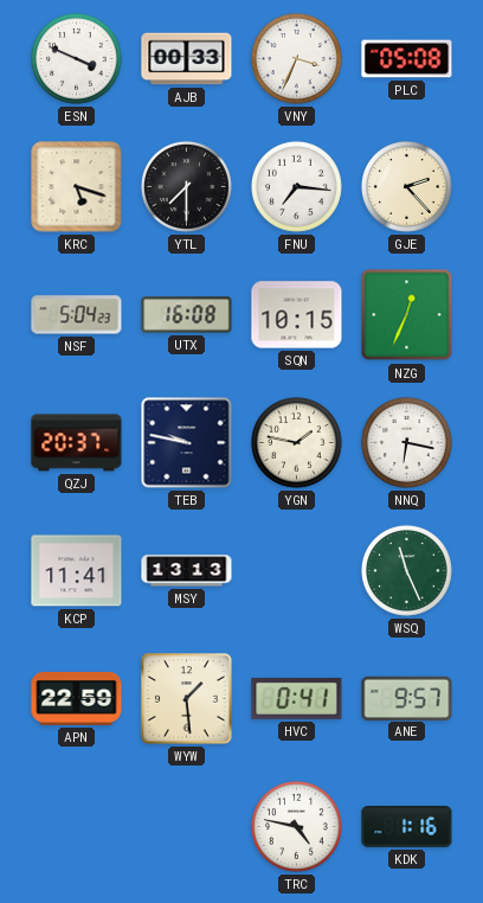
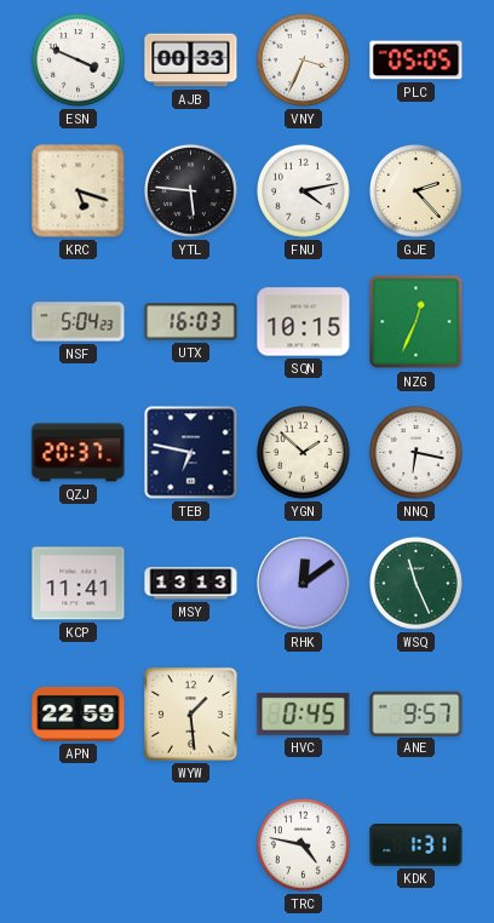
PLC: 05:08 -> 05:05
YTL: 7:30 -> 5:46
FNU: 7:16 -> 4:13
UTX: 16:08 -> 16:03
TEB: 9:47 -> 6:47
YGN: 1:47 -> 1:52
RHK: none -> 12:09
HVC: 0:41 -> 0:45
KDK: 1:16 -> 1:31
